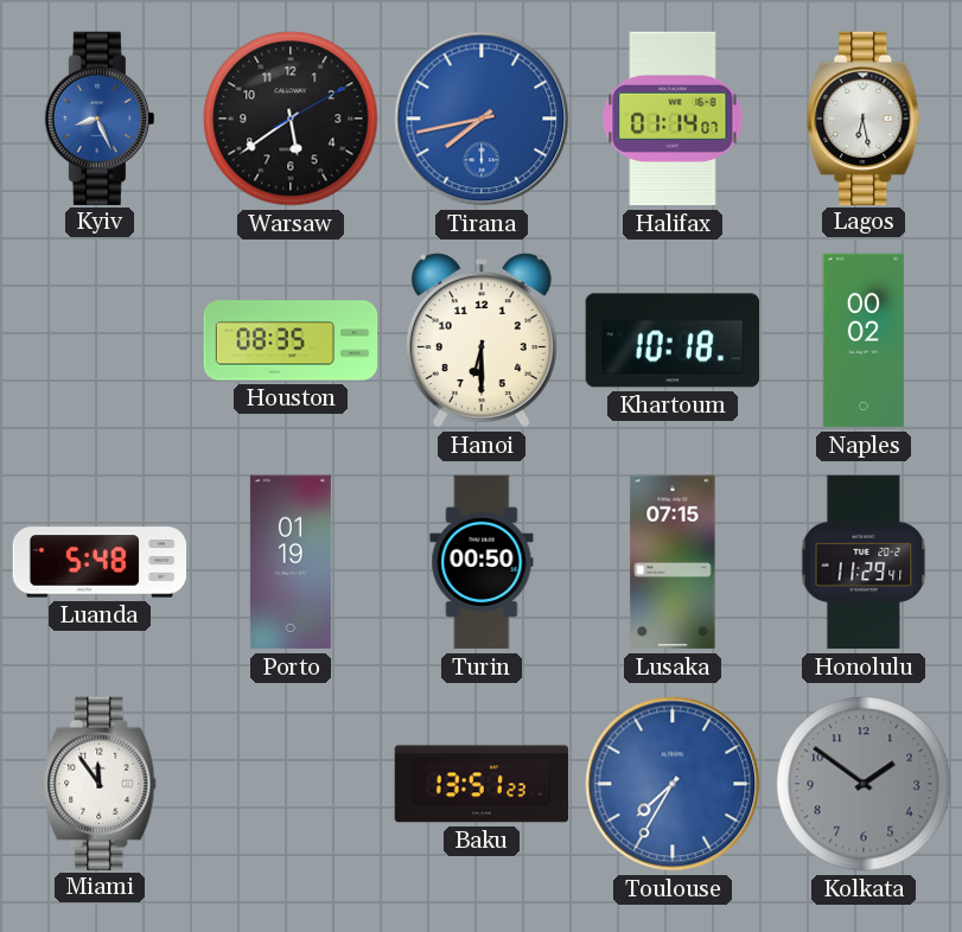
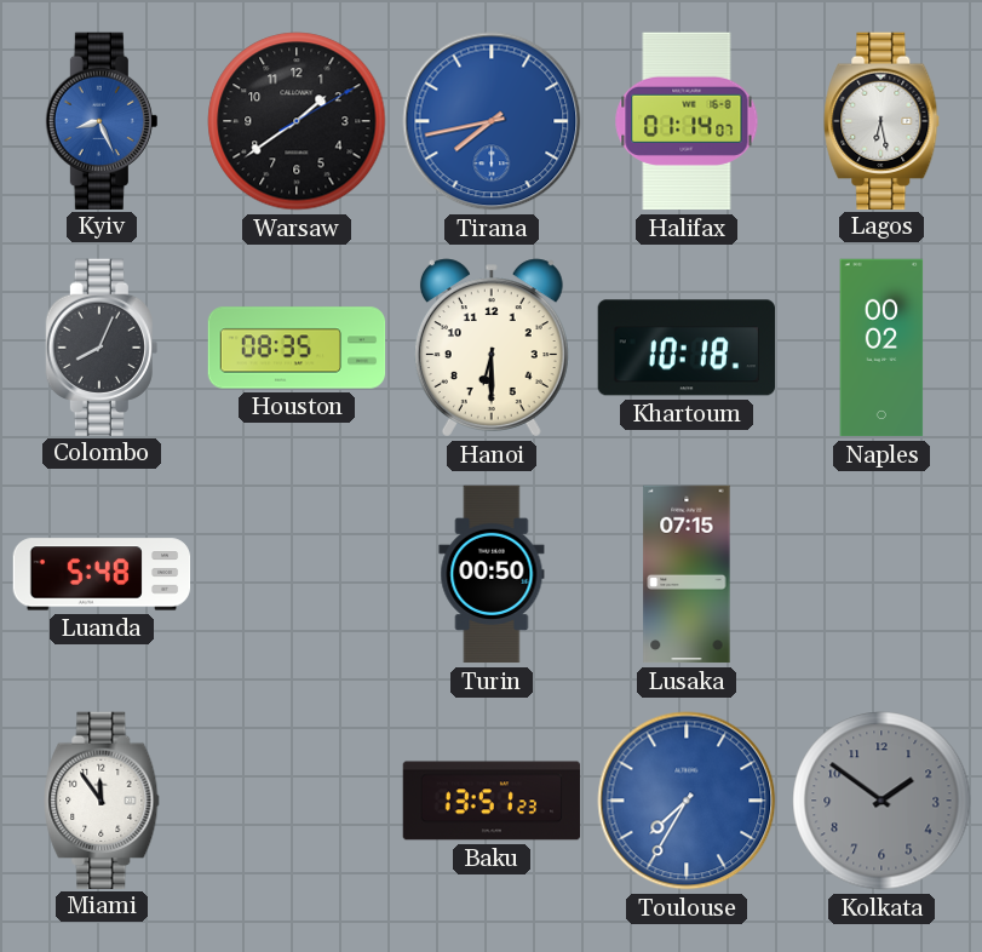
Warsaw: 5:39 -> 1:39
Colombo: none -> 8:04
Porto: 01:19 -> none
Honolulu: 11:29 -> none
